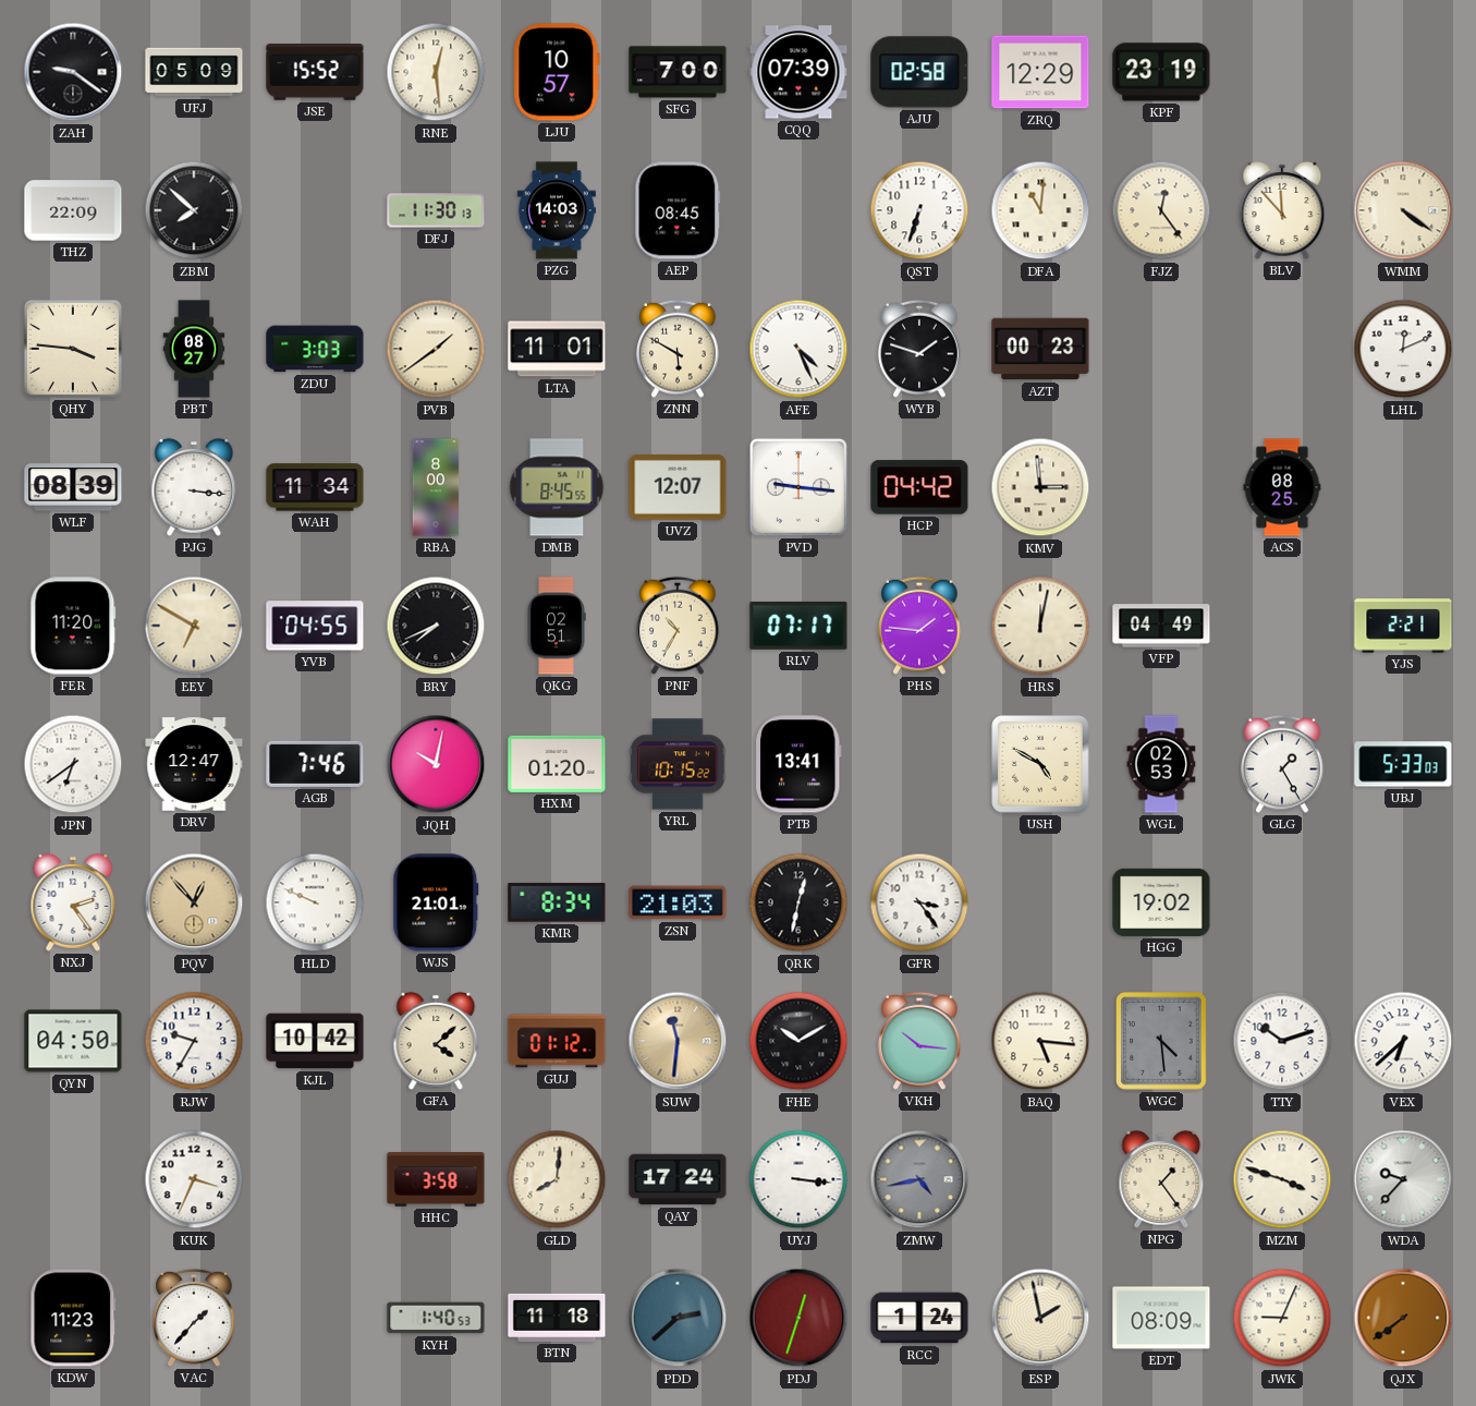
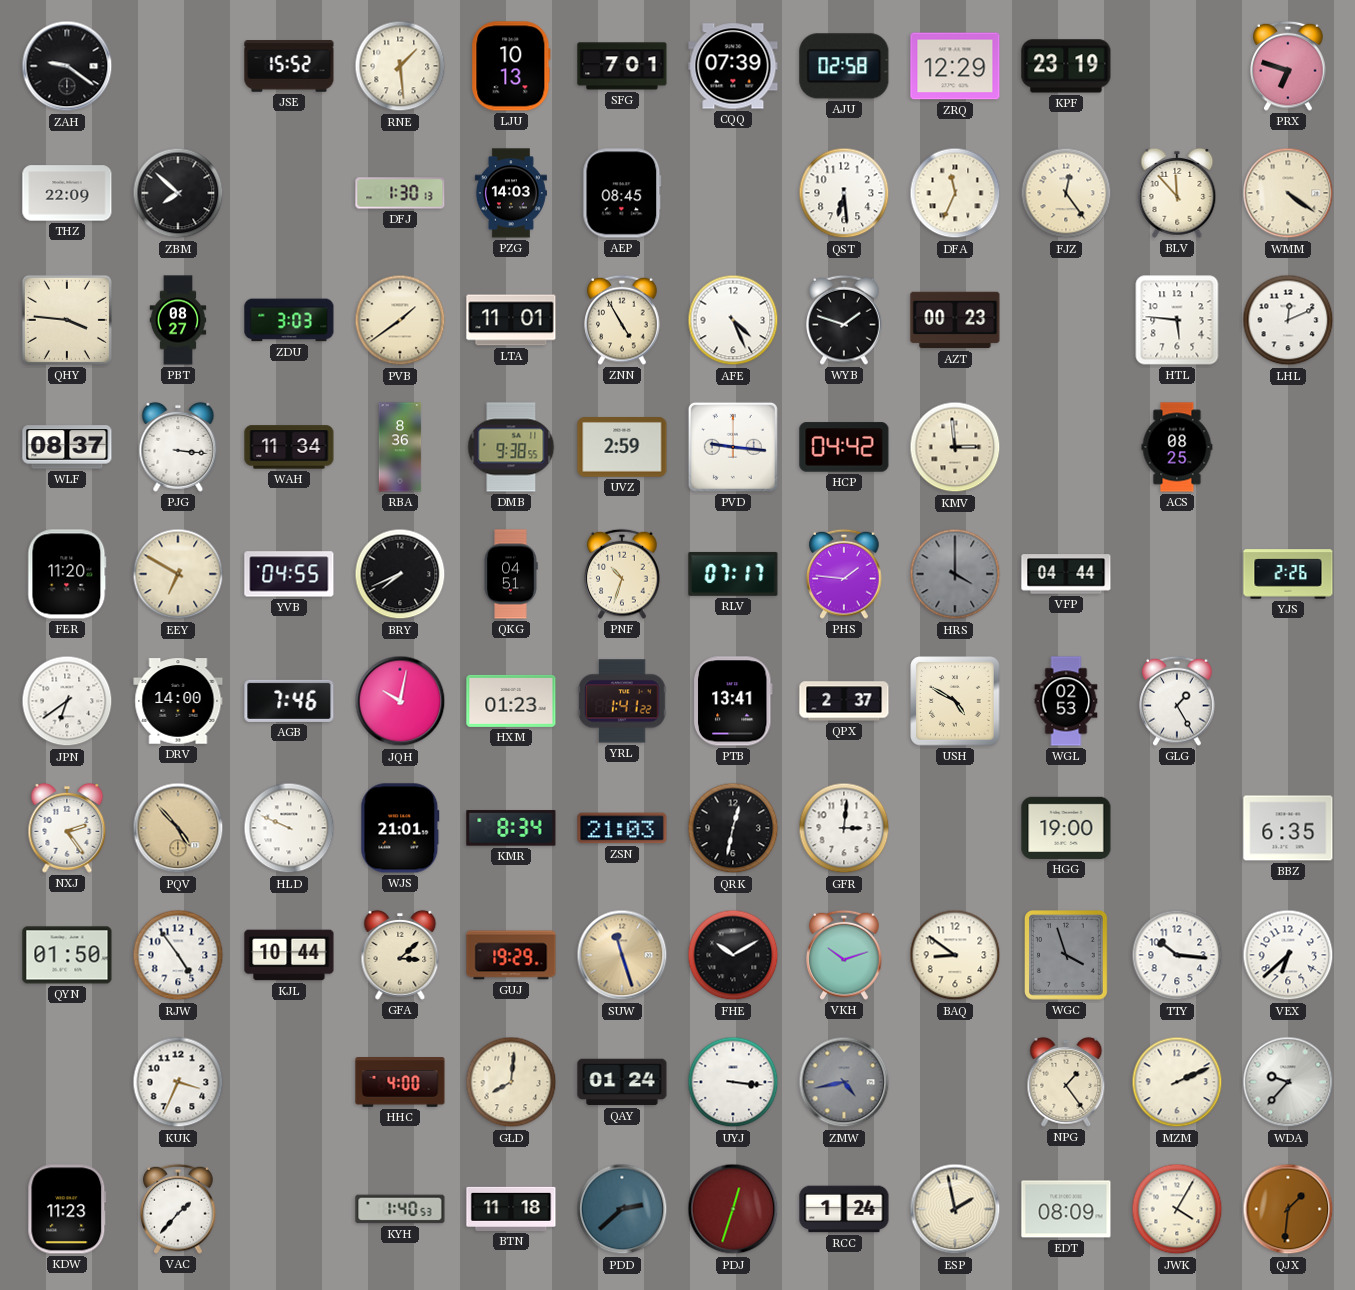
UFJ: 05:09 -> none
RNE: 12:29 -> 1:29
LJU: 10:57 -> 10:13
SFG: 7:00 -> 7:01
PRX: none -> 6:48
DFJ: 11:30 -> 1:30
QST: 6:33 -> 6:29
DFA: 11:01 -> 11:34
ZNN: 5:50 -> 4:55
HTL: none -> 5:46
WLF: 08:39 -> 08:37
RBA: 8:00 -> 8:36
DMB: 8:45 -> 9:38
UVZ: 12:07 -> 2:59
QKG: 02:51 -> 04:51
PNF: 10:35 -> 10:33
HRS: 12:02 -> 4:00
HRS dial: cream -> grey
VFP: 04:49 -> 04:44
YJS: 2:21 -> 2:26
DRV: 12:47 -> 14:00
HXM: 01:20 -> 01:23
YRL: 10:15 -> 1:41
QPX: none -> 2:37
UBJ: 5:33 -> none
PQV: 12:53 -> 4:53
GFR: 3:24 -> 3:01
HGG: 19:02 -> 19:00
BBZ: none -> 6:35
QYN: 04:50 -> 01:50
RJW: 9:35 -> 4:54
KJL: 10:42 -> 10:44
GFA: 4:08 -> 3:08
GUJ: 01:12 -> 19:29
SUW: 11:31 -> 11:27
VKH: 10:16 -> 10:12
BAQ: 5:16 -> 8:51
WGC: 4:29 -> 3:57
TTY: 10:12 -> 10:16
HHC: 3:58 -> 4:00
QAY: 17:24 -> 01:24
MZM: 3:48 -> 2:11
JWK: 9:04 -> 4:05
QJX: 7:39 -> 1:31
